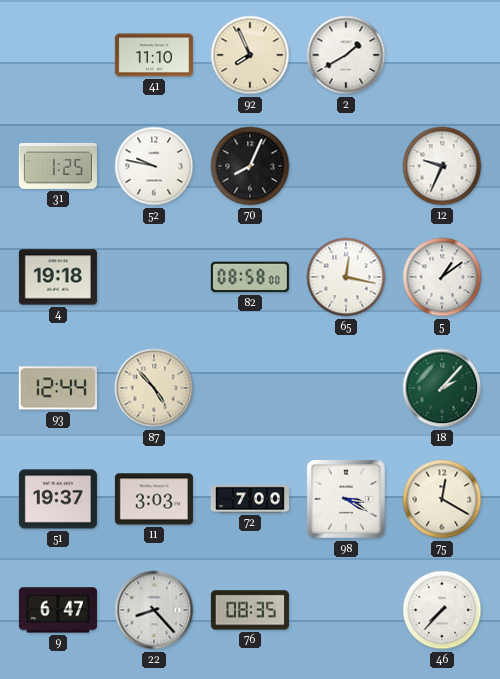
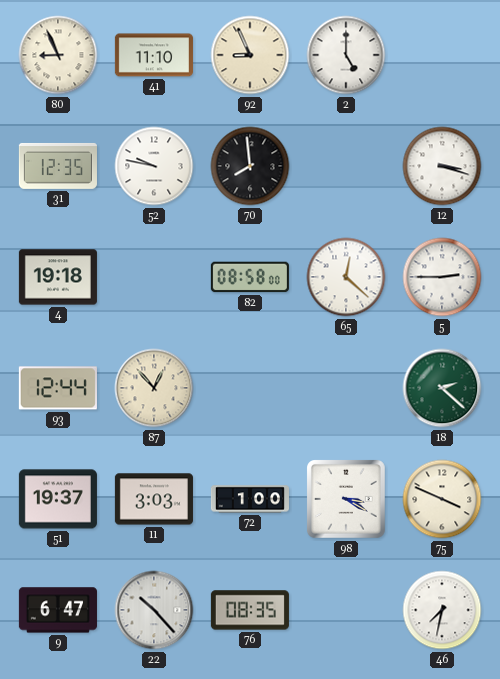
80: none -> 8:56
92: 7:56 -> 8:56
2: 1:40 -> 5:00
31: 1:25 -> 12:35
70: 8:04 -> 7:59
12: 9:34 -> 3:18
65: 12:17 -> 12:22
5: 1:09 -> 2:45
87: 4:53 -> 12:53
18: 2:07 -> 2:22
72: 7:00 -> 1:00
75: 12:20 -> 3:49
22: 8:23 -> 10:23
46: 7:37 -> 7:32
